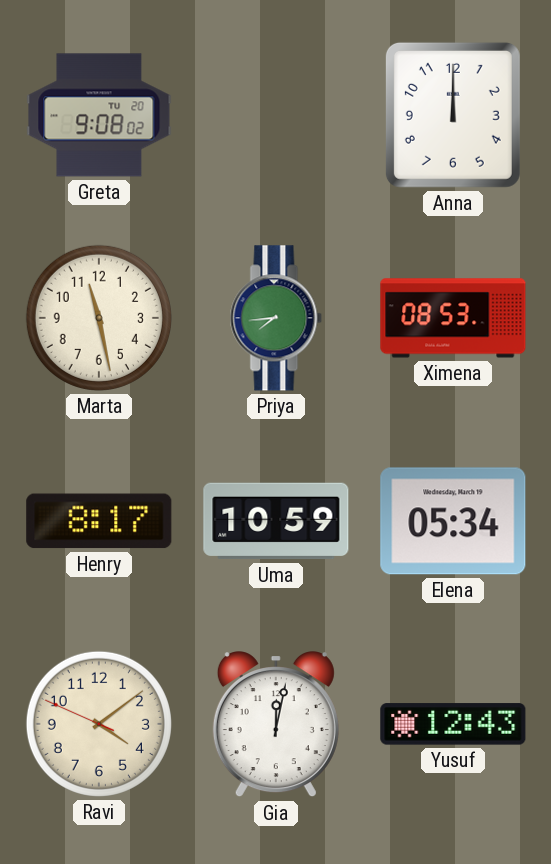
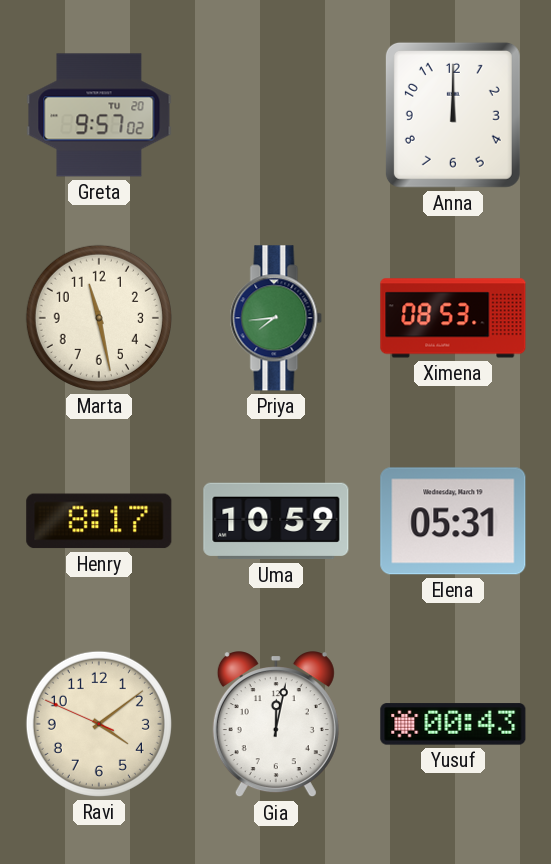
Greta: 9:08 -> 9:57
Elena: 05:34 -> 05:31
Yusuf: 12:43 -> 00:43
